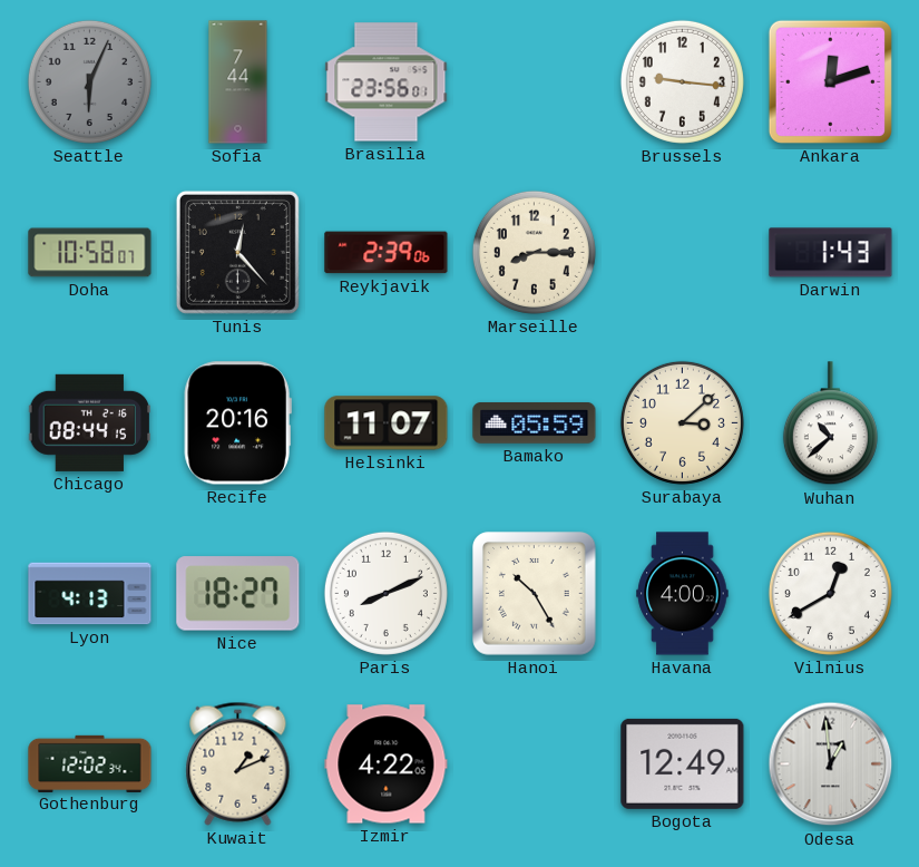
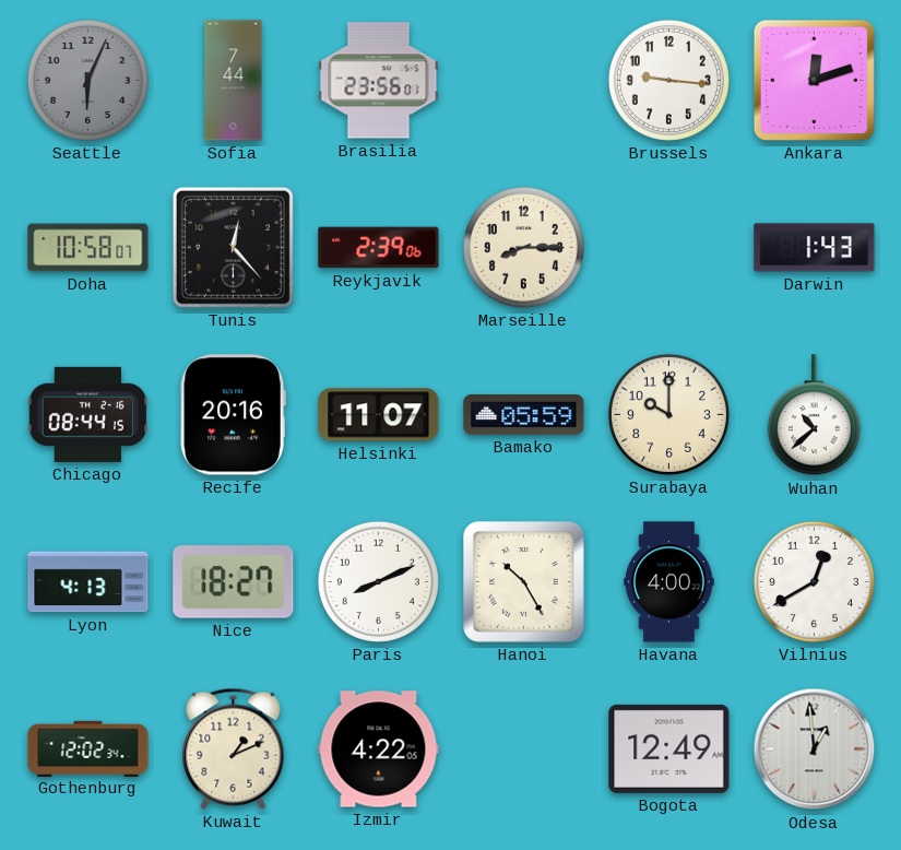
Surabaya: 3:08 -> 10:00
